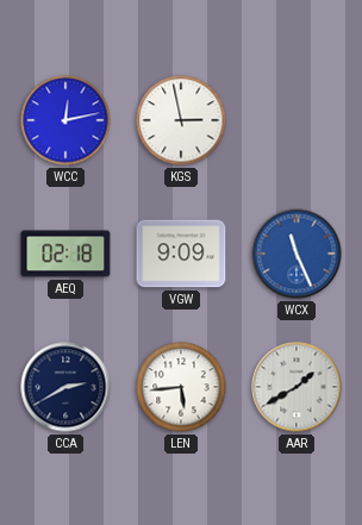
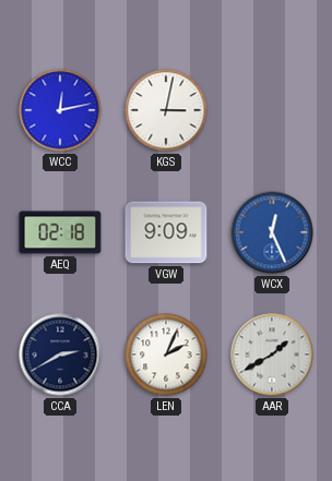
KGS: 2:58 -> 3:02
WCX: 11:26 -> 12:26
LEN: 5:44 -> 2:04
